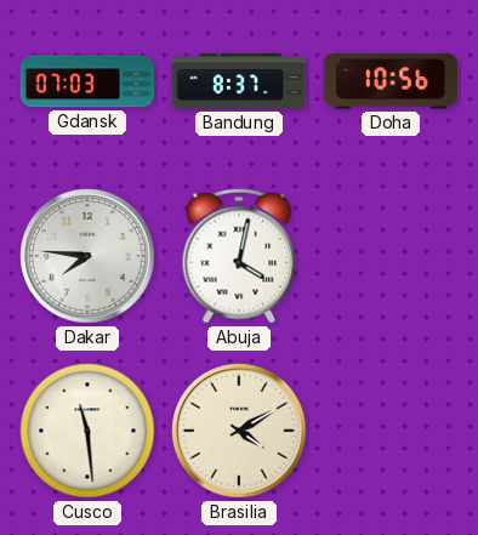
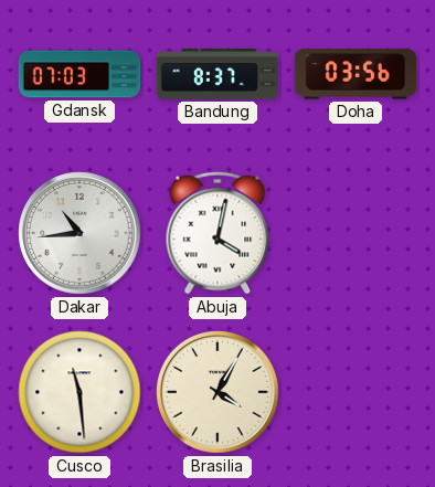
Doha: 10:56 -> 03:56
Dakar: 7:46 -> 10:44
Brasilia: 4:10 -> 4:05
